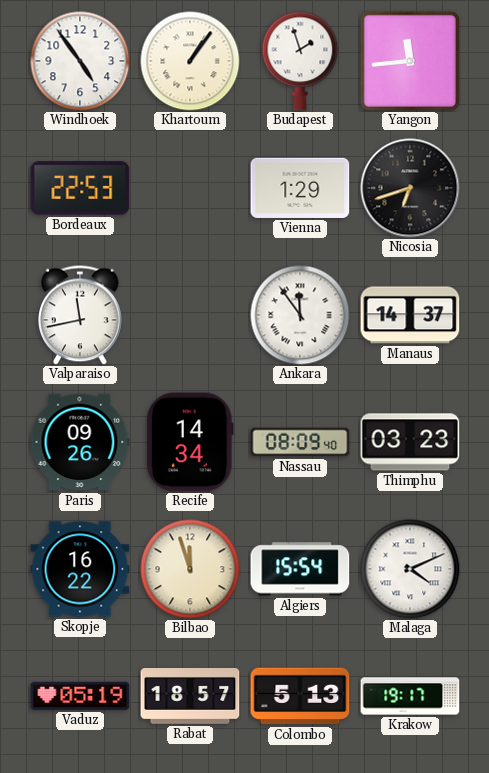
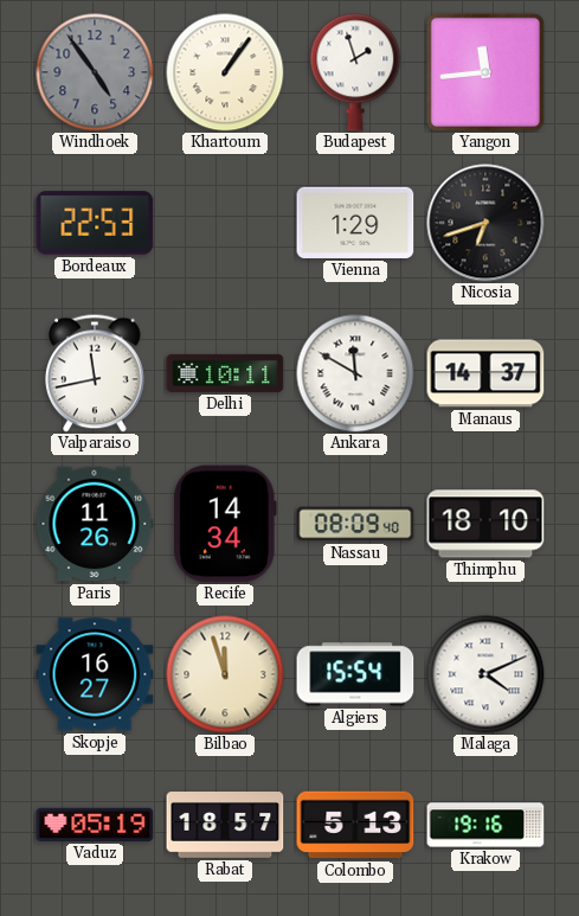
Windhoek dial: white -> grey
Delhi: none -> 10:11
Ankara: 11:54 -> 11:50
Paris: 09:26 -> 11:26
Thimphu: 03:23 -> 18:10
Skopje: 16:22 -> 16:27
Krakow: 19:17 -> 19:16
